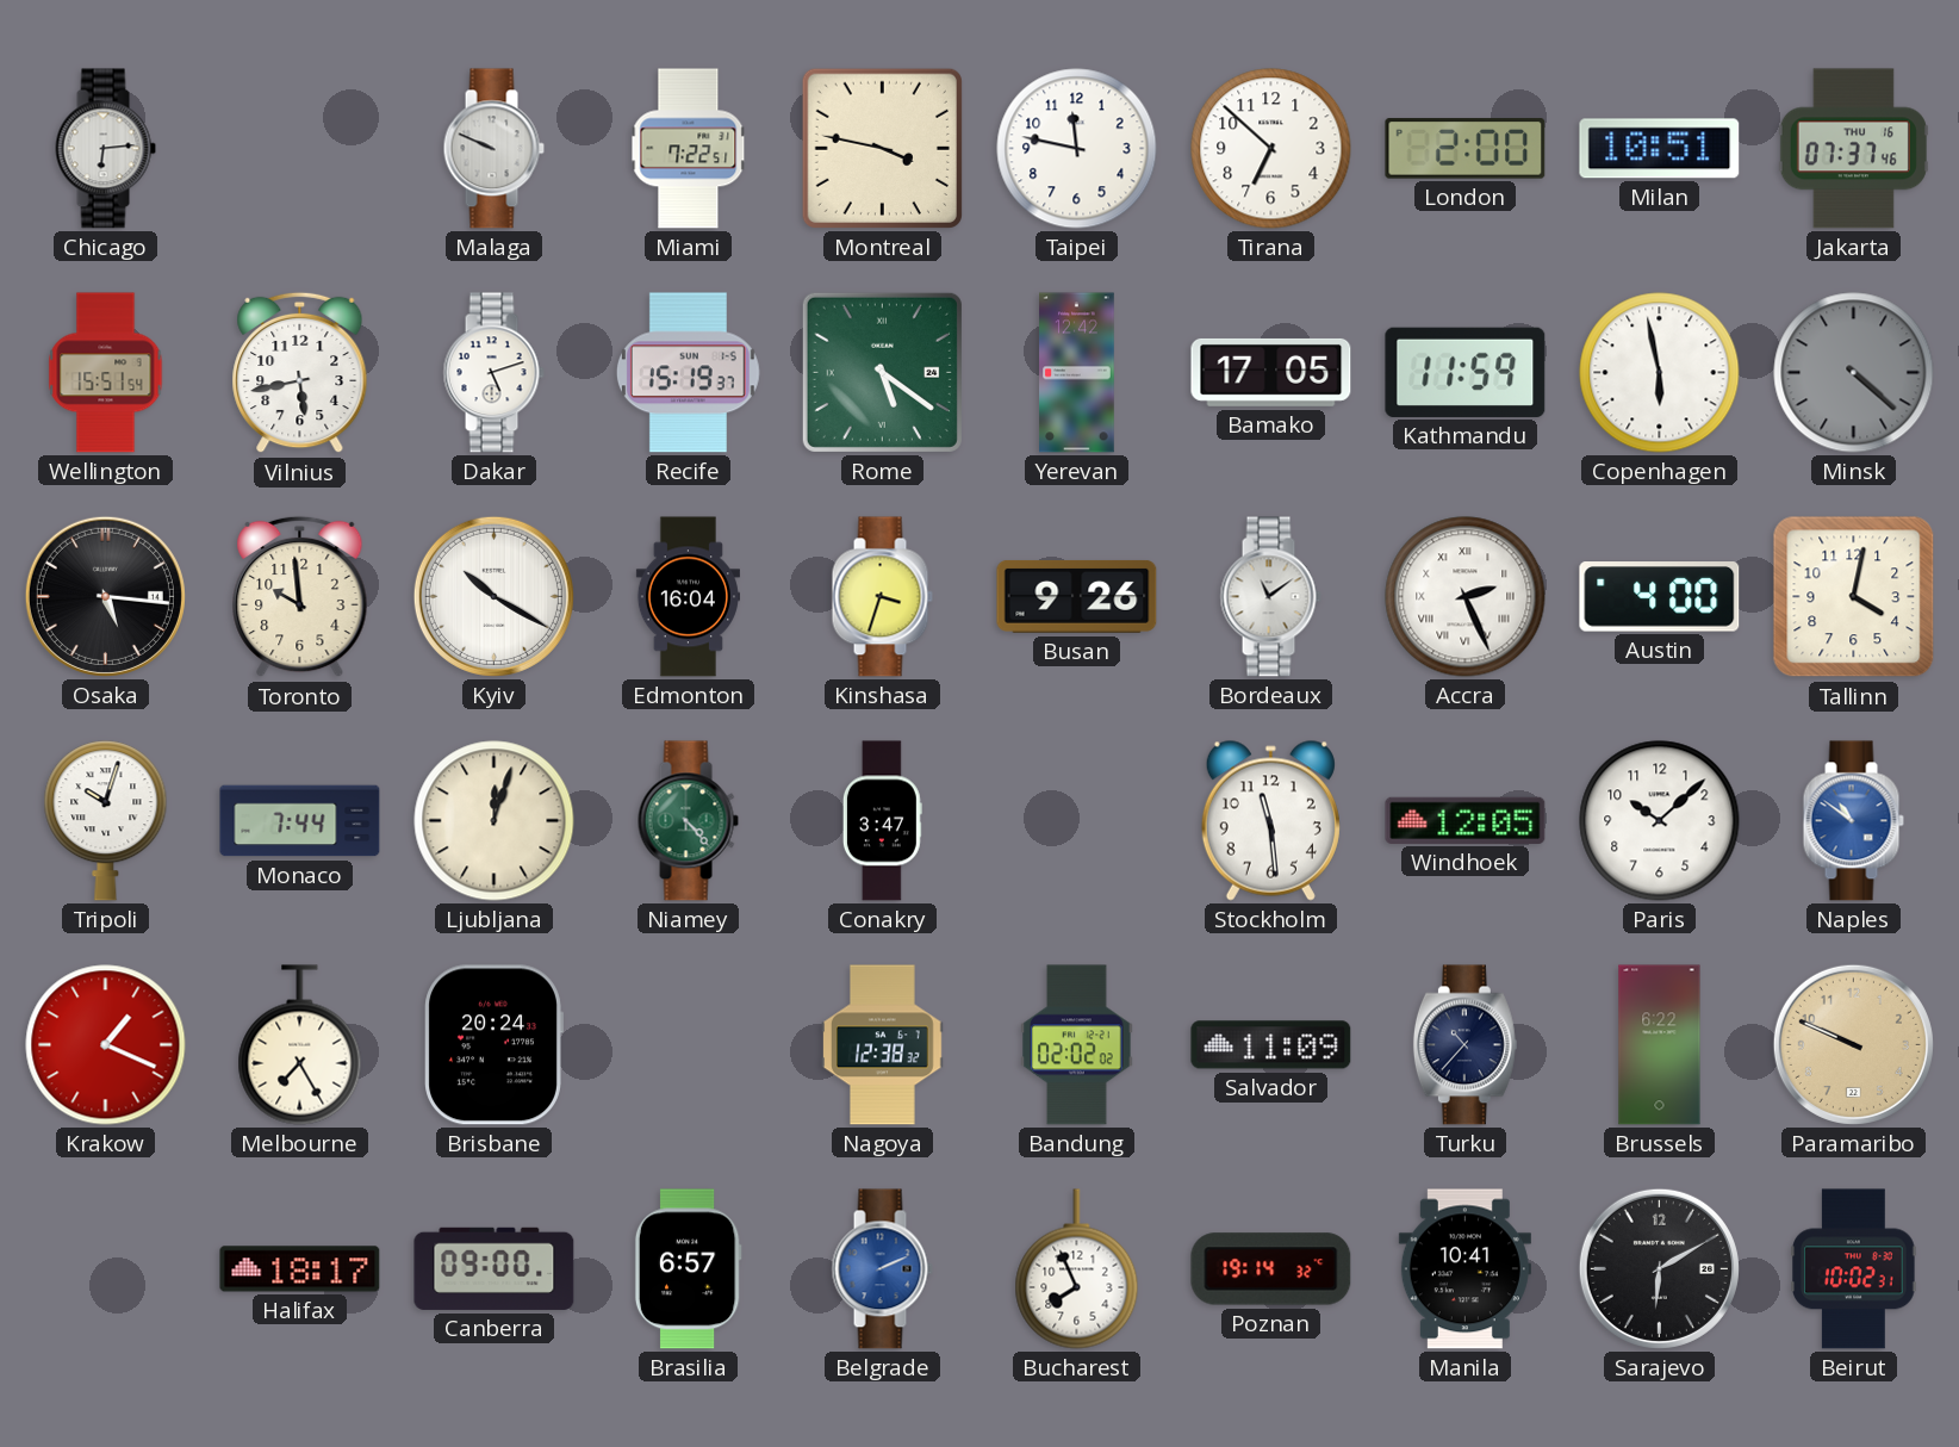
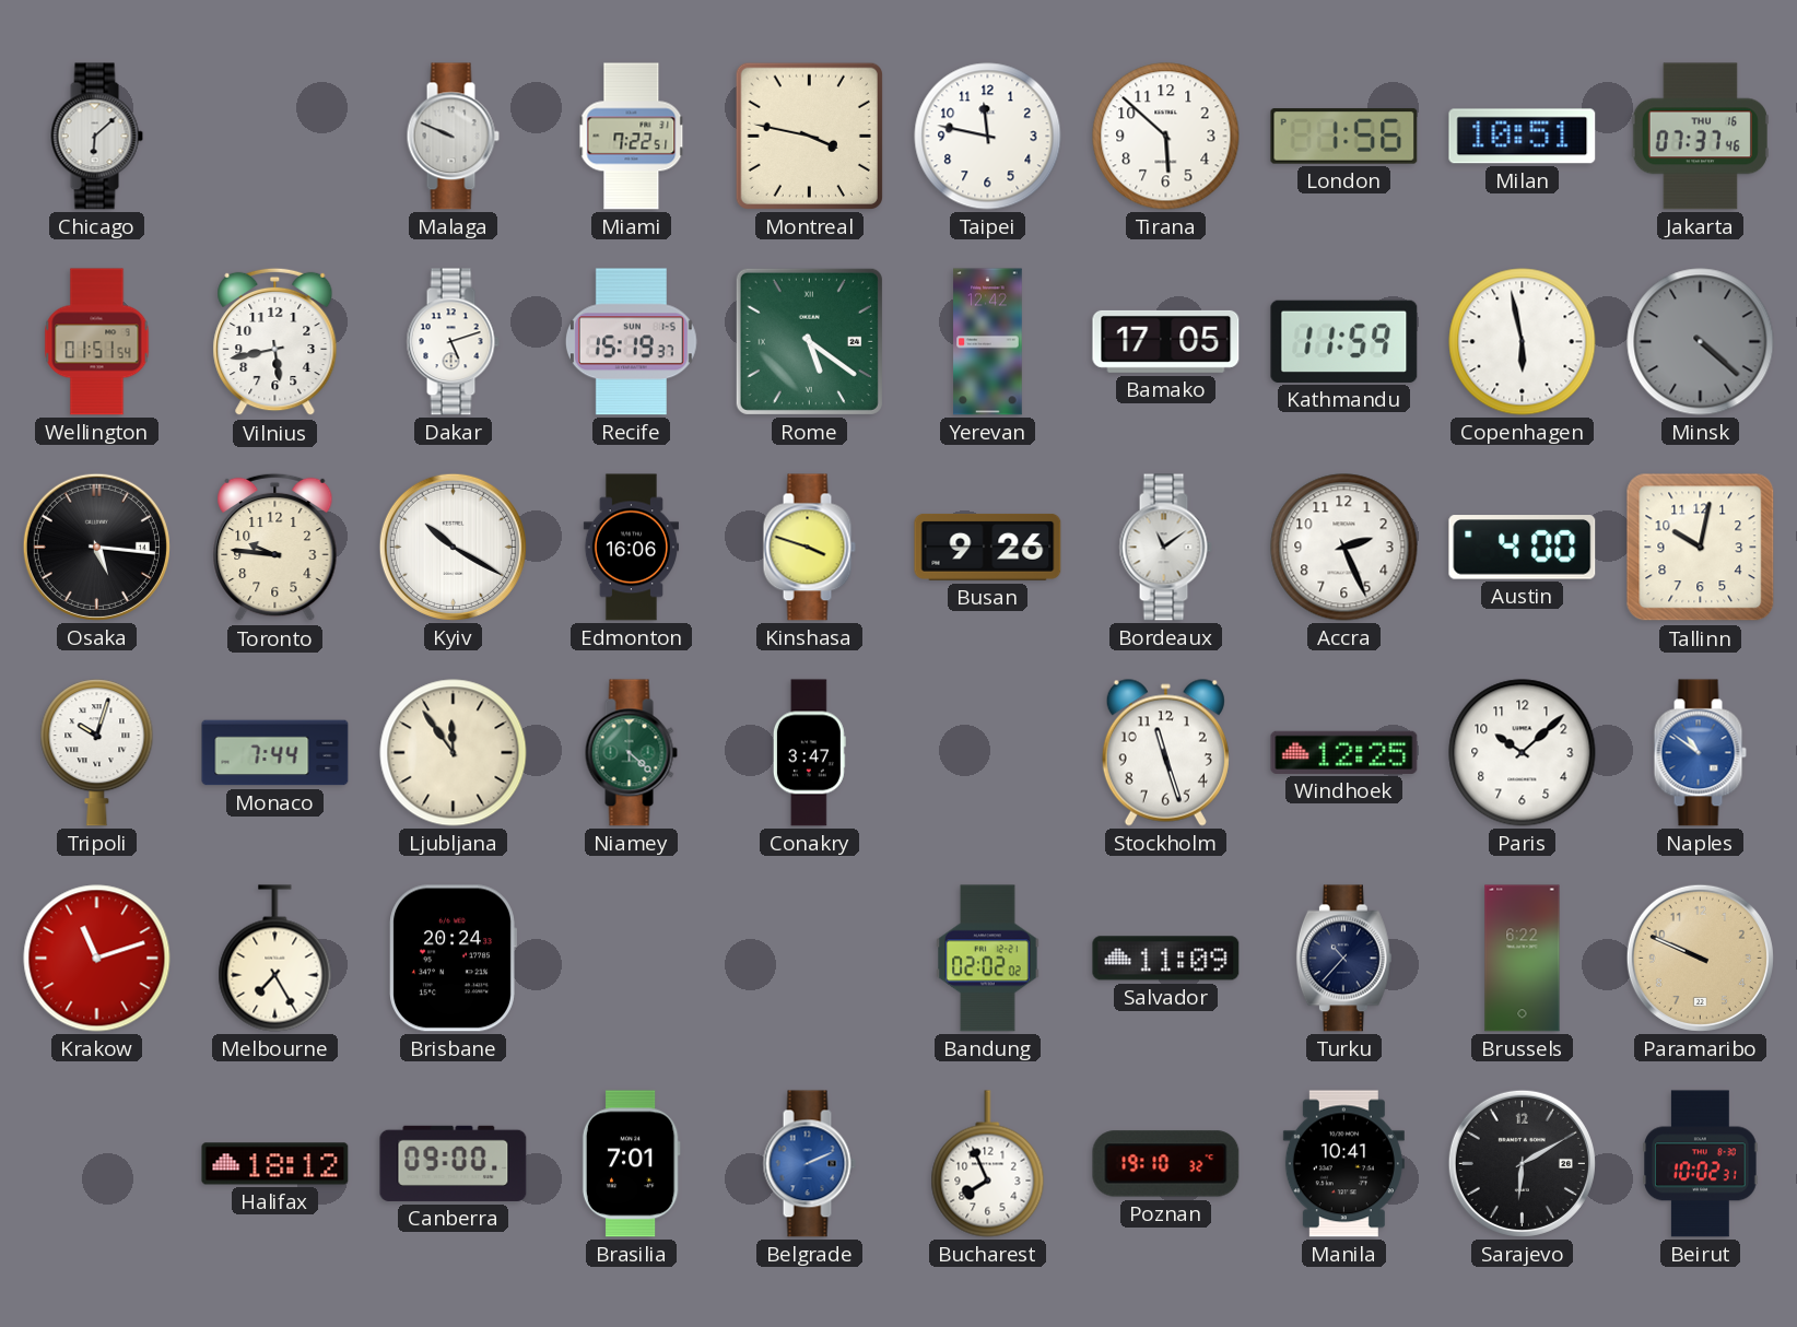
Chicago: 6:14 -> 6:08
Tirana: 6:52 -> 5:52
London: 2:00 -> 1:56
Wellington: 15:51 -> 01:51
Toronto: 9:59 -> 9:46
Edmonton: 16:04 -> 16:06
Kinshasa: 3:33 -> 3:48
Accra numerals: Roman -> Arabic
Tallinn: 4:02 -> 10:02
Ljubljana: 12:03 -> 11:54
Niamey: 4:23 -> 4:22
Stockholm: 11:29 -> 11:27
Windhoek: 12:05 -> 12:25
Krakow: 1:19 -> 11:12
Nagoya: 12:38 -> none
Halifax: 18:17 -> 18:12
Brasilia: 6:57 -> 7:01
Poznan: 19:14 -> 19:10
